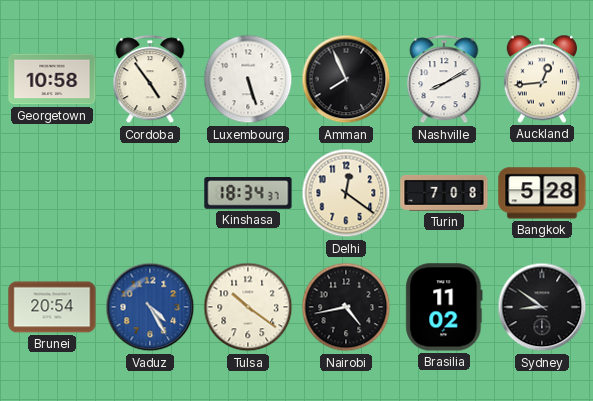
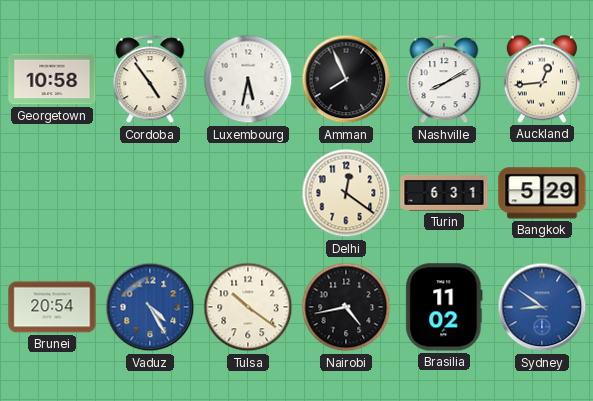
Luxembourg: 5:27 -> 5:32
Kinshasa: 18:34 -> none
Turin: 7:08 -> 6:31
Bangkok: 5:28 -> 5:29
Sydney dial: black -> blue
